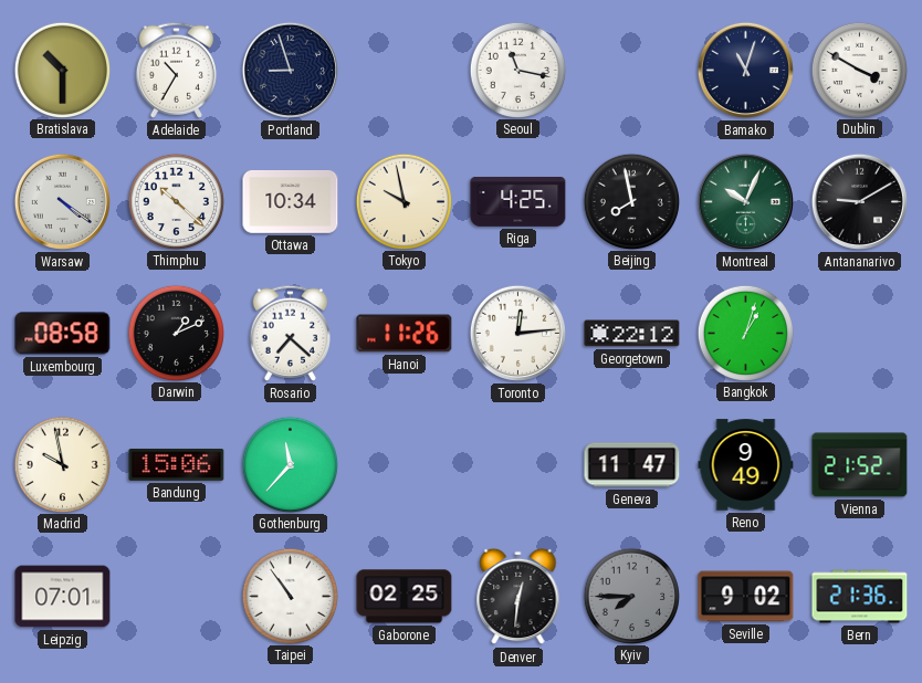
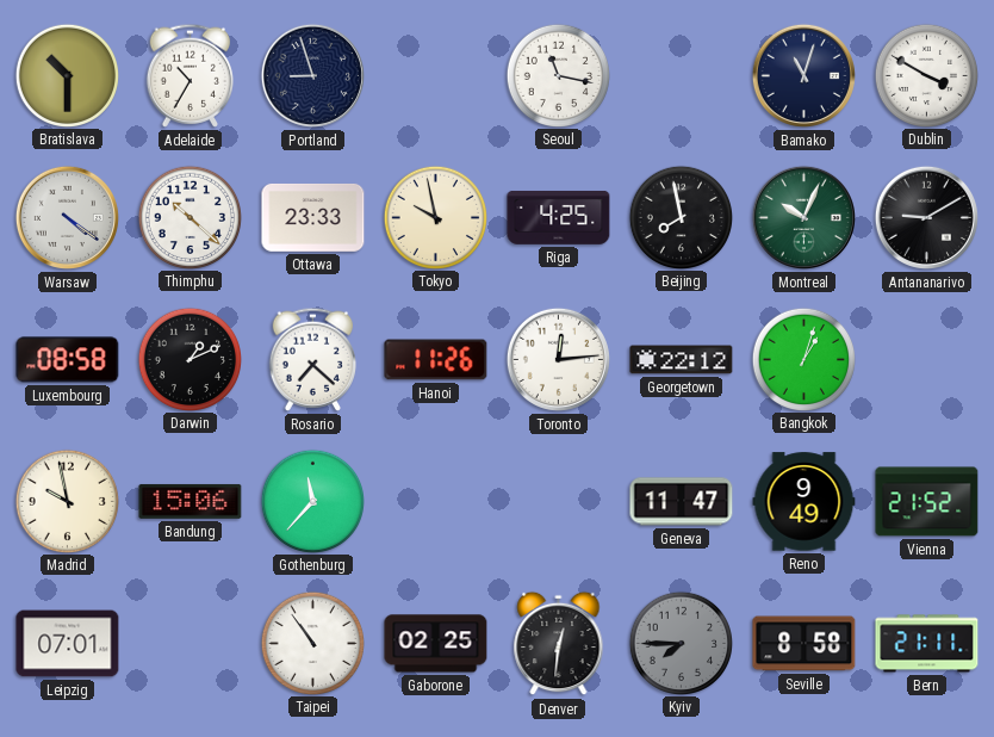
Ottawa: 10:34 -> 23:33
Seville: 9:02 -> 8:58
Bern: 21:36 -> 21:11
